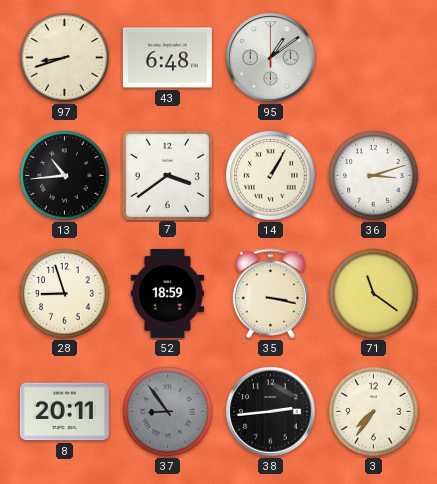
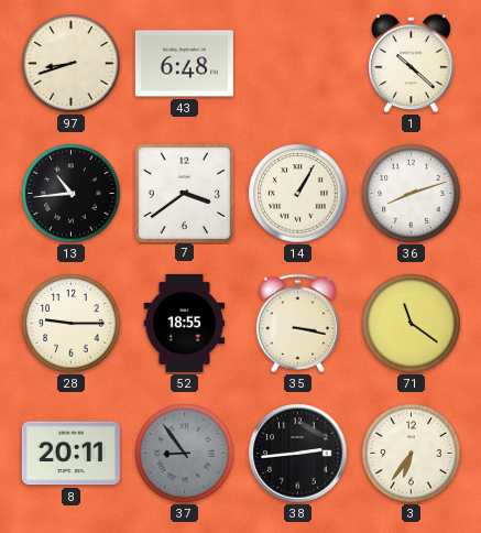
95: 1:09 -> none
1: none -> 10:22
36: 3:12 -> 8:12
28: 8:57 -> 9:15
52: 18:59 -> 18:55
3: 7:36 -> 6:36
